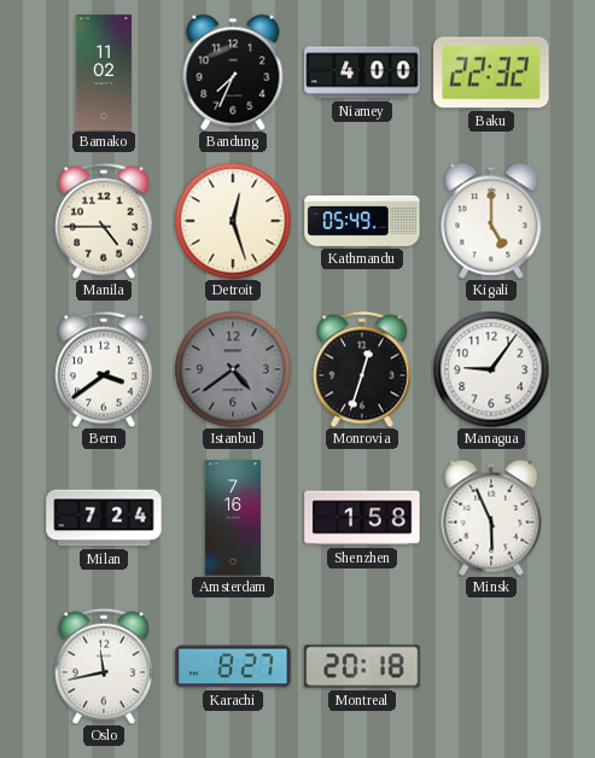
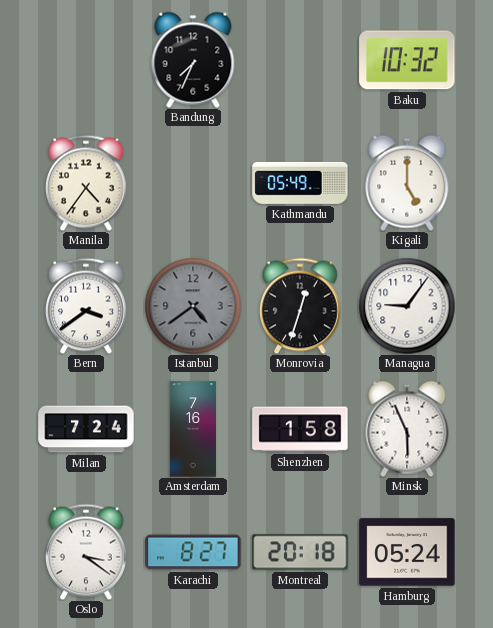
Bamako: 11:02 -> none
Niamey: 4:00 -> none
Baku: 22:32 -> 10:32
Manila: 4:45 -> 4:36
Detroit: 12:27 -> none
Oslo: 11:43 -> 3:21
Hamburg: none -> 05:24
